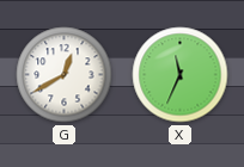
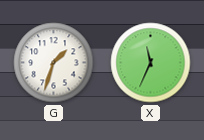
G: 12:40 -> 1:33
